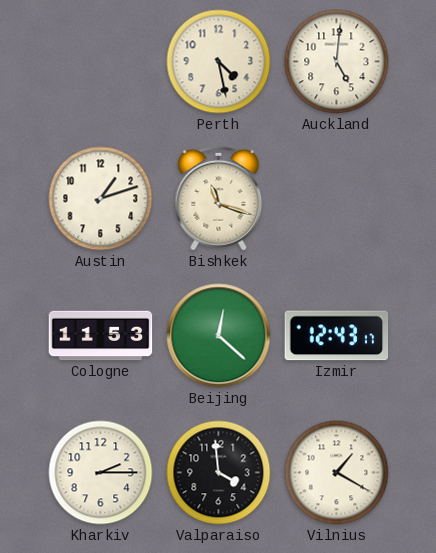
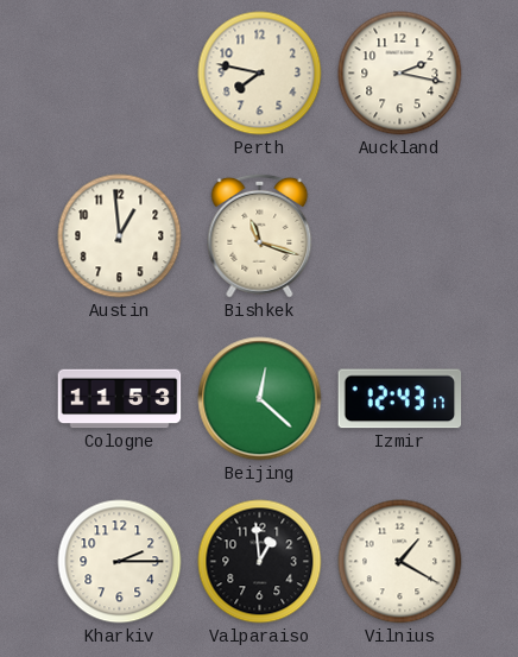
Perth: 4:28 -> 7:47
Auckland: 5:01 -> 2:17
Austin: 1:12 -> 12:59
Valparaiso: 3:59 -> 12:59
